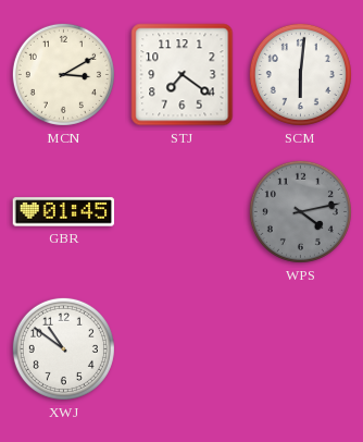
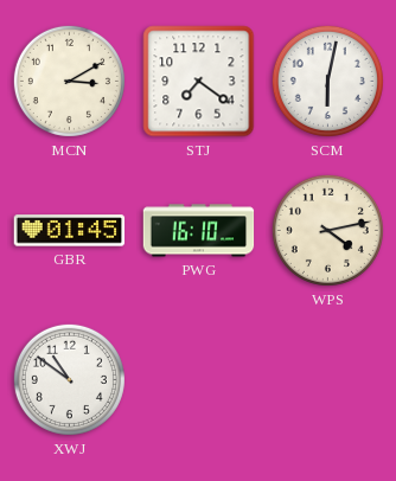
SCM: 6:01 -> 6:02
PWG: none -> 16:10
WPS dial: grey -> cream
